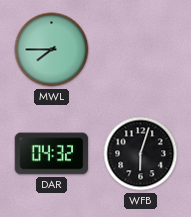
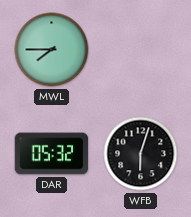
DAR: 04:32 -> 05:32
